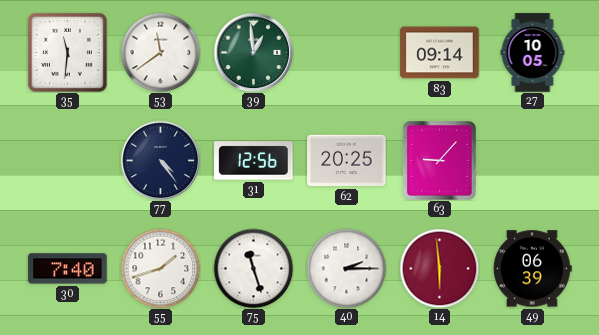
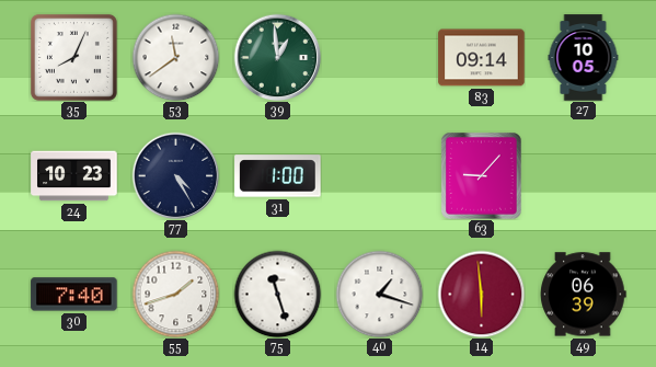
35: 11:31 -> 8:04
24: none -> 10:23
77: 4:24 -> 4:25
31: 12:56 -> 1:00
62: 20:25 -> none
40: 2:15 -> 1:18
